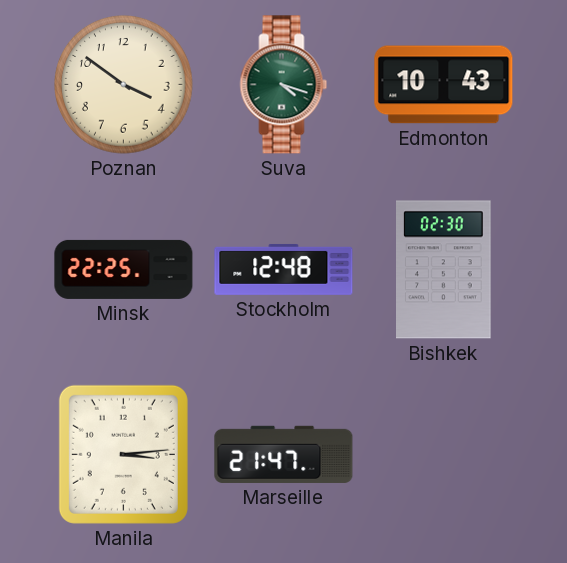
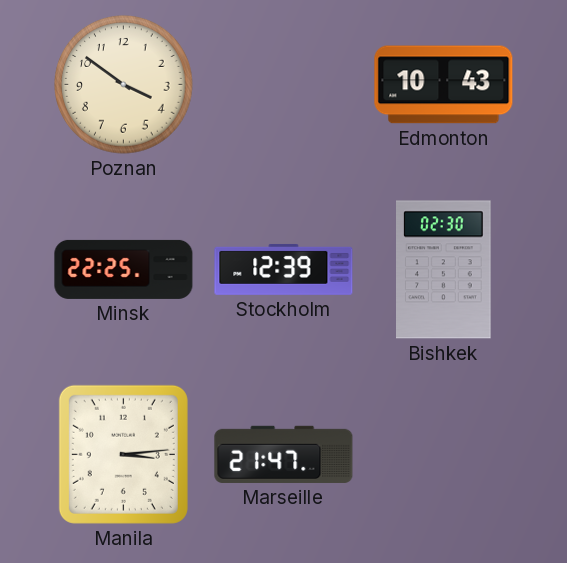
Suva: 4:18 -> none
Stockholm: 12:48 -> 12:39
